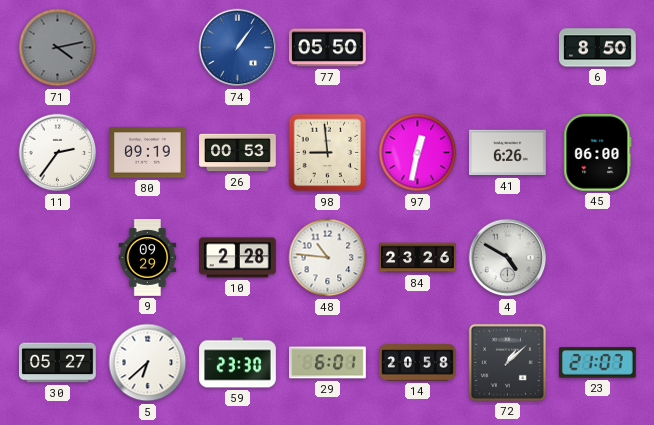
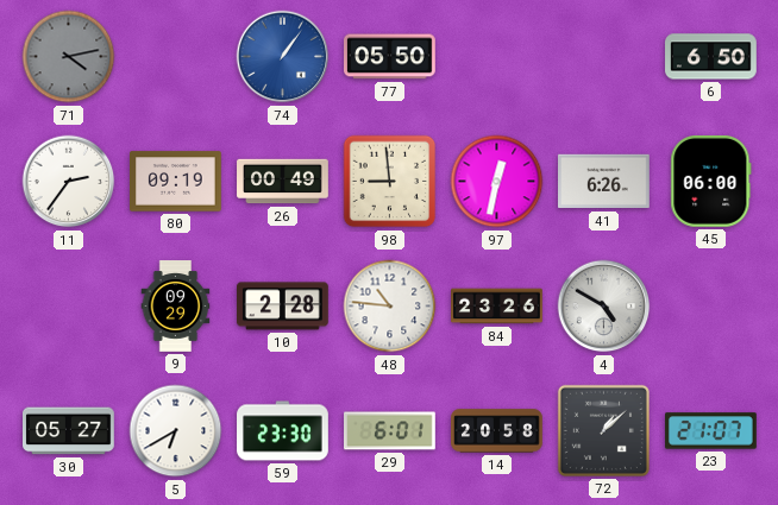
6: 8:50 -> 6:50
26: 00:53 -> 00:49
5: 6:38 -> 6:40
